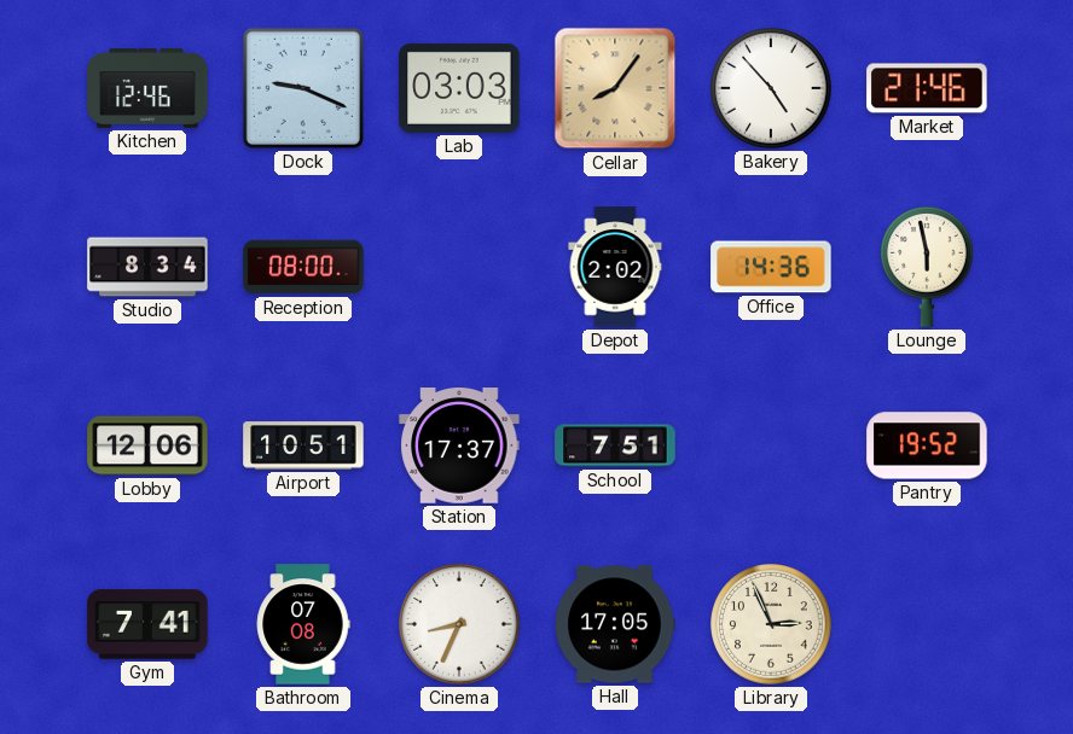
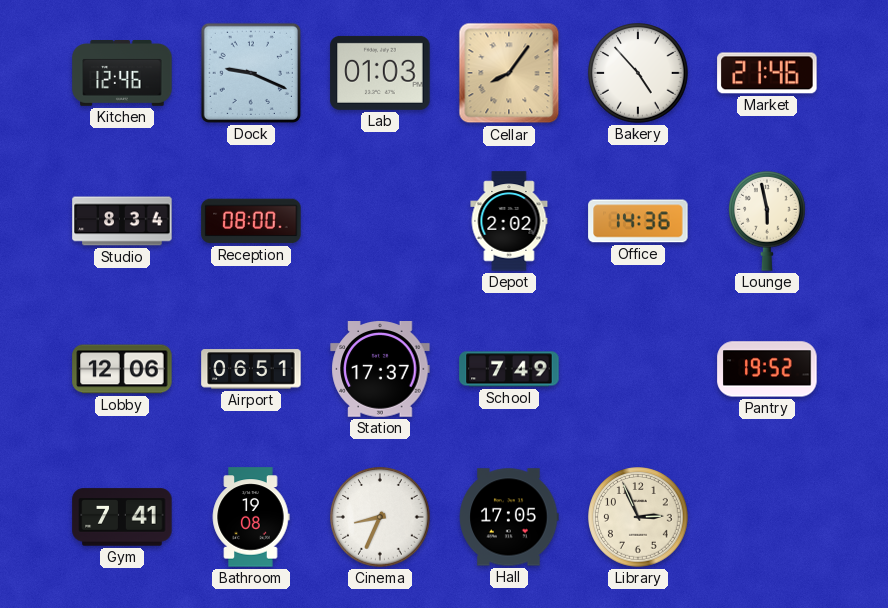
Lab: 03:03 -> 01:03
Airport: 10:51 -> 06:51
School: 7:51 -> 7:49
Bathroom: 07:08 -> 19:08
